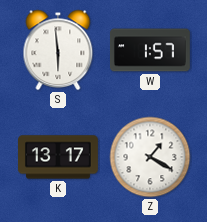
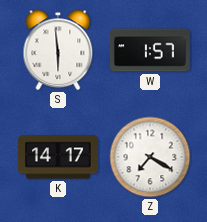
K: 13:17 -> 14:17
Z: 1:20 -> 7:20
